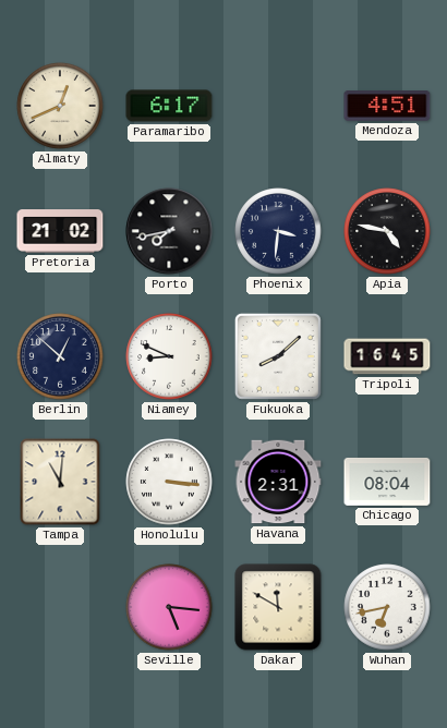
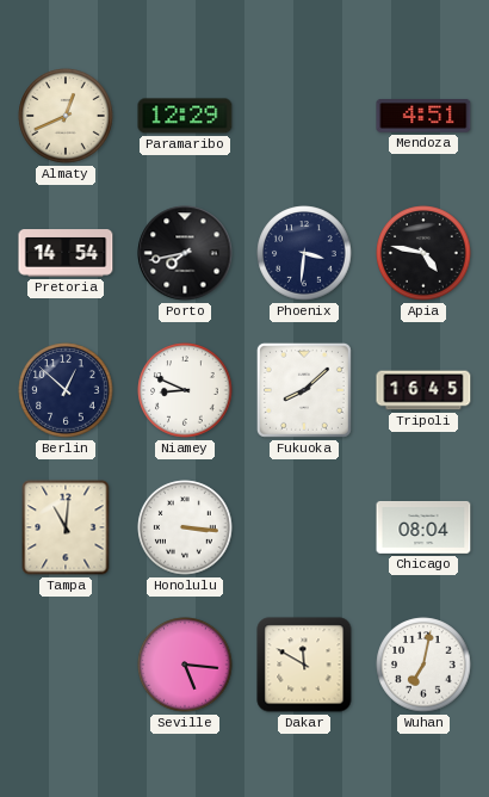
Paramaribo: 6:17 -> 12:29
Pretoria: 21:02 -> 14:54
Havana: 2:31 -> none
Wuhan: 6:43 -> 7:02
